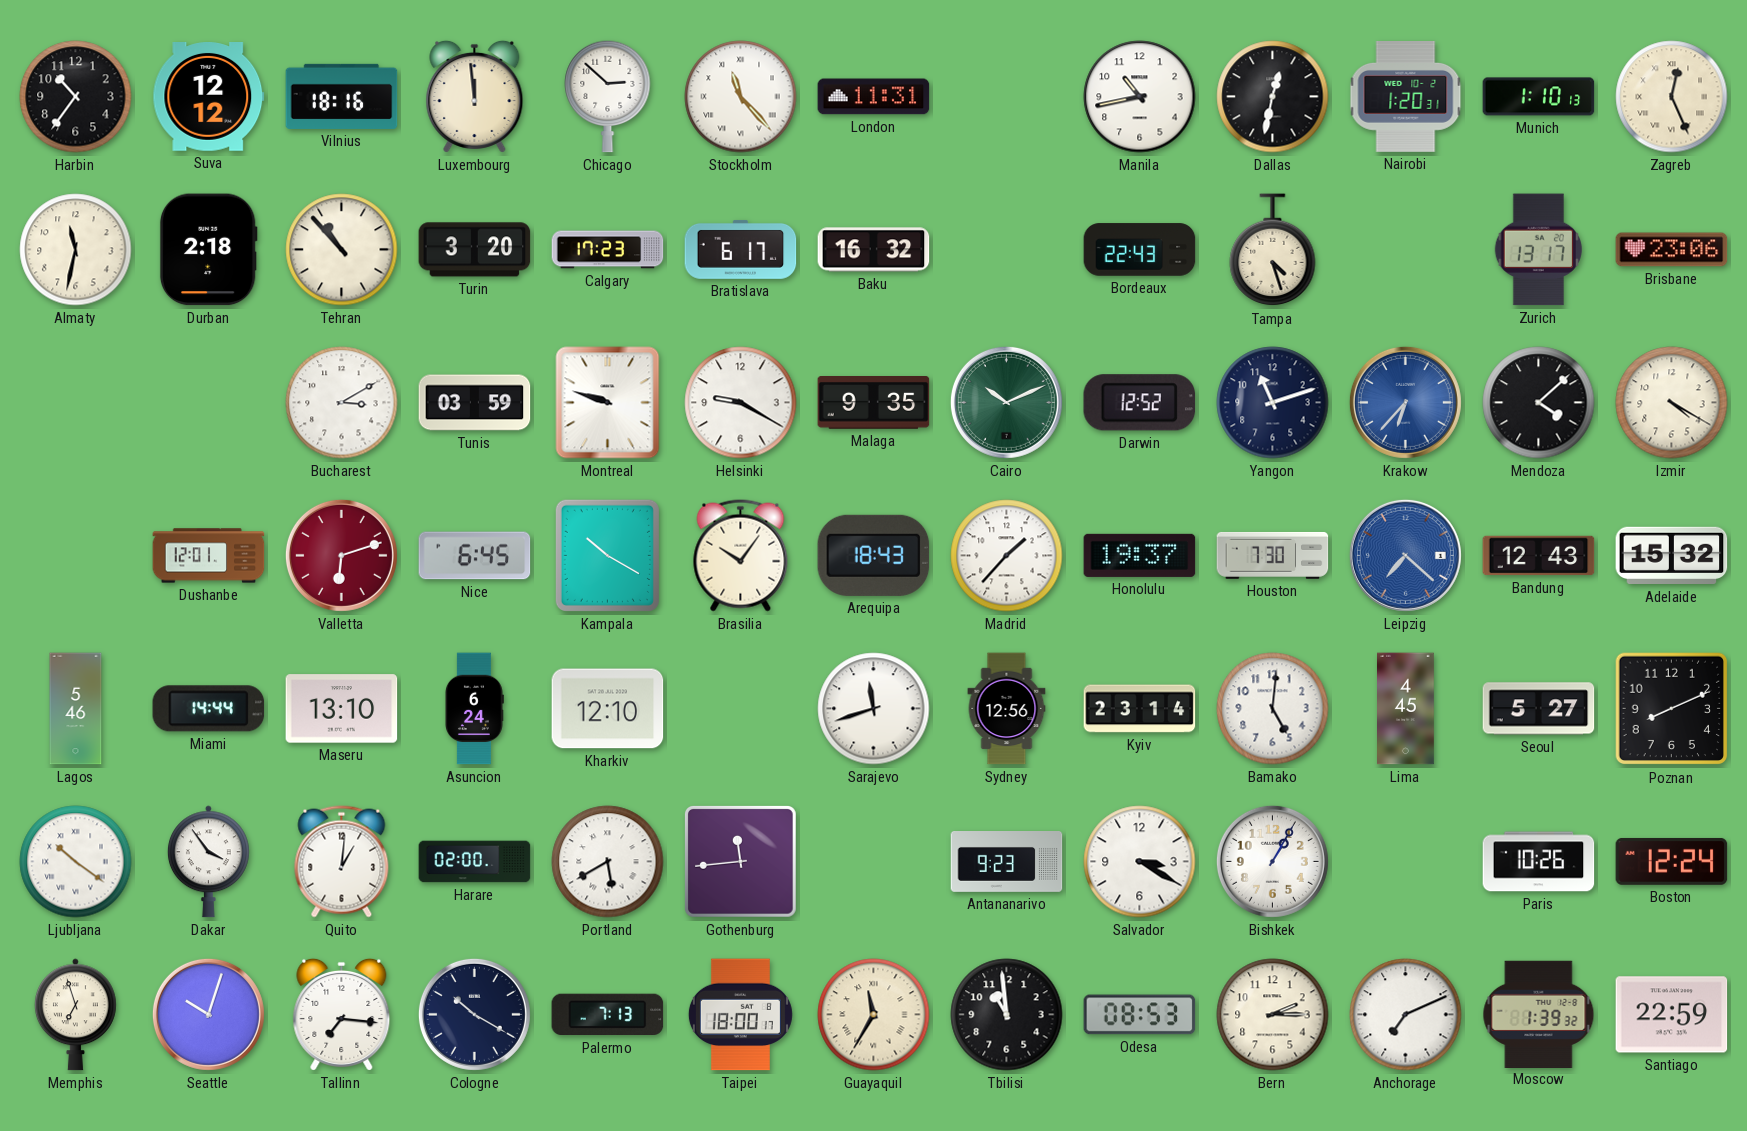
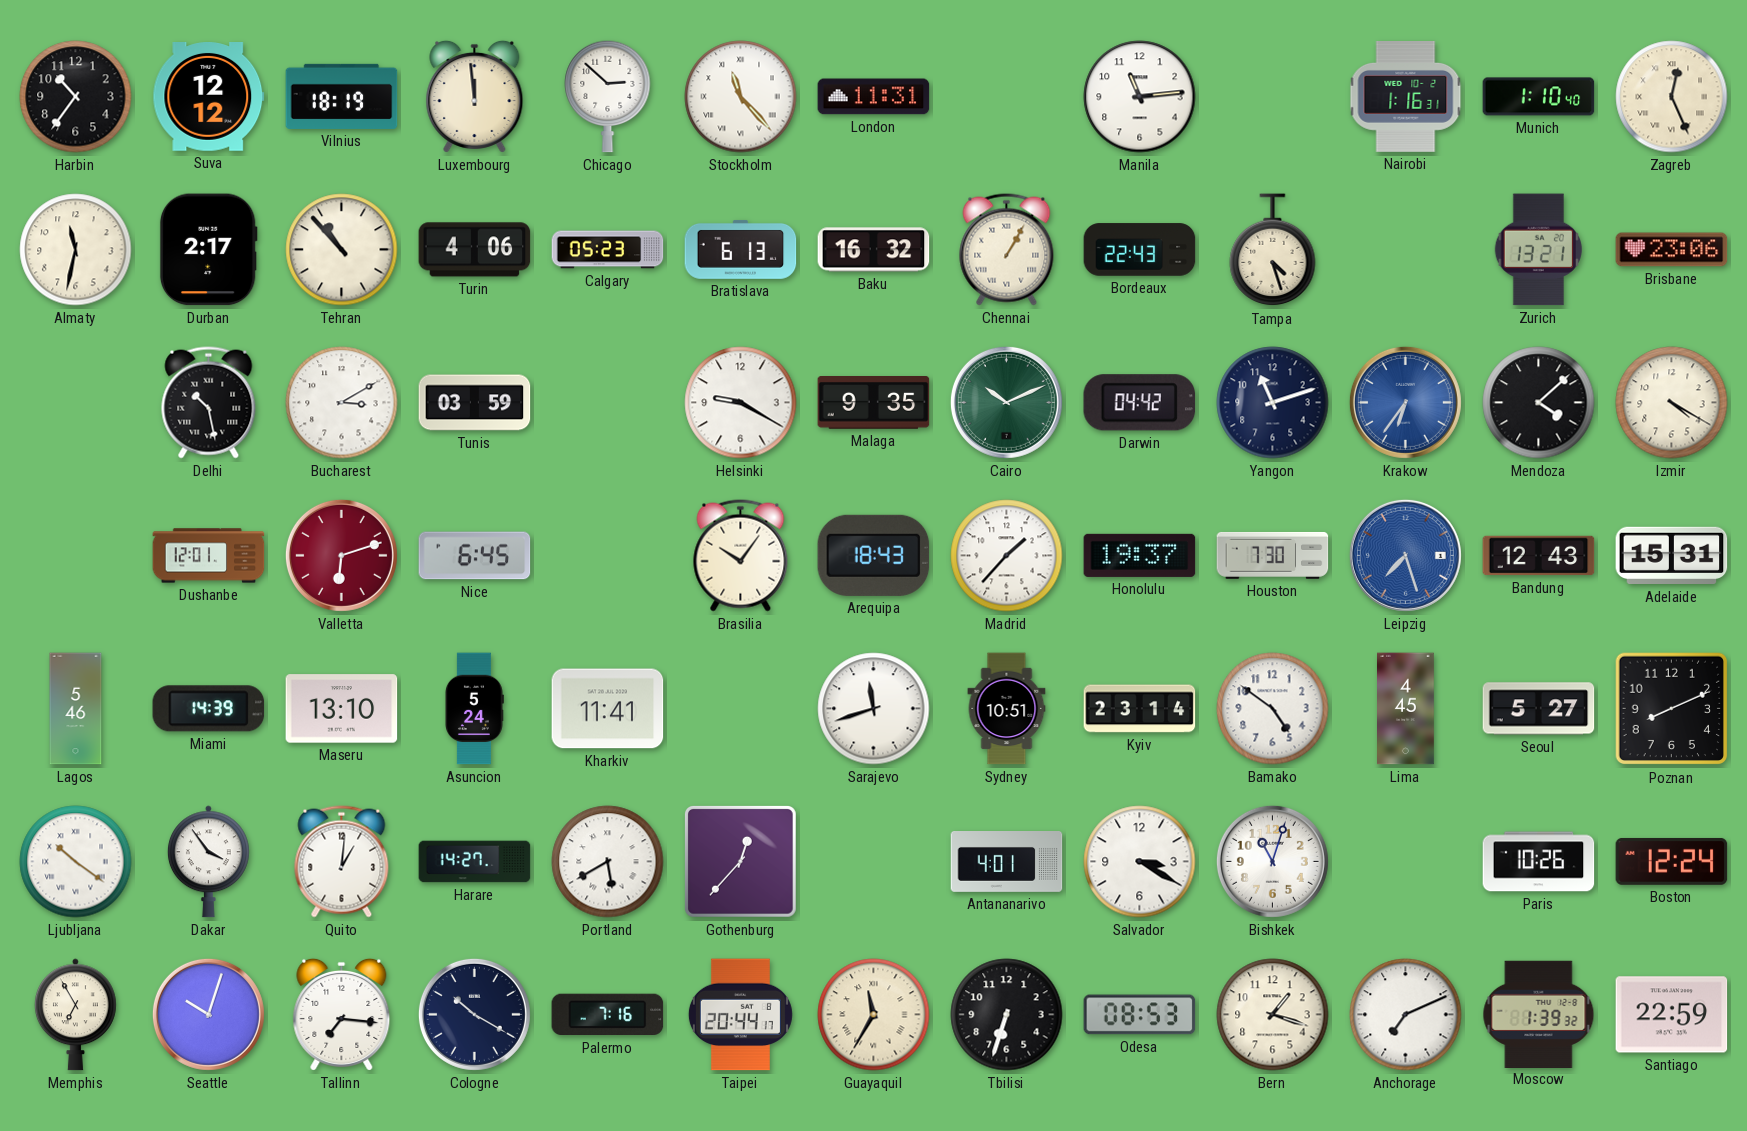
Vilnius: 18:16 -> 18:19
Manila: 10:43 -> 11:14
Dallas: 12:32 -> none
Nairobi: 1:20 -> 1:16
Munich: 1:10:13 -> 1:10:40
Durban: 2:18 -> 2:17
Turin: 3:20 -> 4:06
Calgary: 17:23 -> 05:23
Bratislava: 6:17 -> 6:13
Chennai: none -> 1:05
Zurich: 13:17 -> 13:21
Delhi: none -> 10:28
Montreal: 9:48 -> none
Darwin: 12:52 -> 04:42
Krakow: 6:37 -> 6:36
Kampala: 10:20 -> none
Leipzig: 7:22 -> 7:27
Adelaide: 15:32 -> 15:31
Miami: 14:44 -> 14:39
Asuncion: 6:24 -> 5:24
Kharkiv: 12:10 -> 11:41
Sydney: 12:56 -> 10:51
Bamako: 5:01 -> 4:51
Harare: 02:00 -> 14:27
Gothenburg: 11:44 -> 12:37
Antananarivo: 9:23 -> 4:01
Bishkek: 1:05 -> 11:03
Memphis: 6:57 -> 6:55
Palermo: 7:13 -> 7:16
Taipei: 18:00 -> 20:44
Tbilisi: 10:59 -> 6:33
Bern: 2:15 -> 1:18
